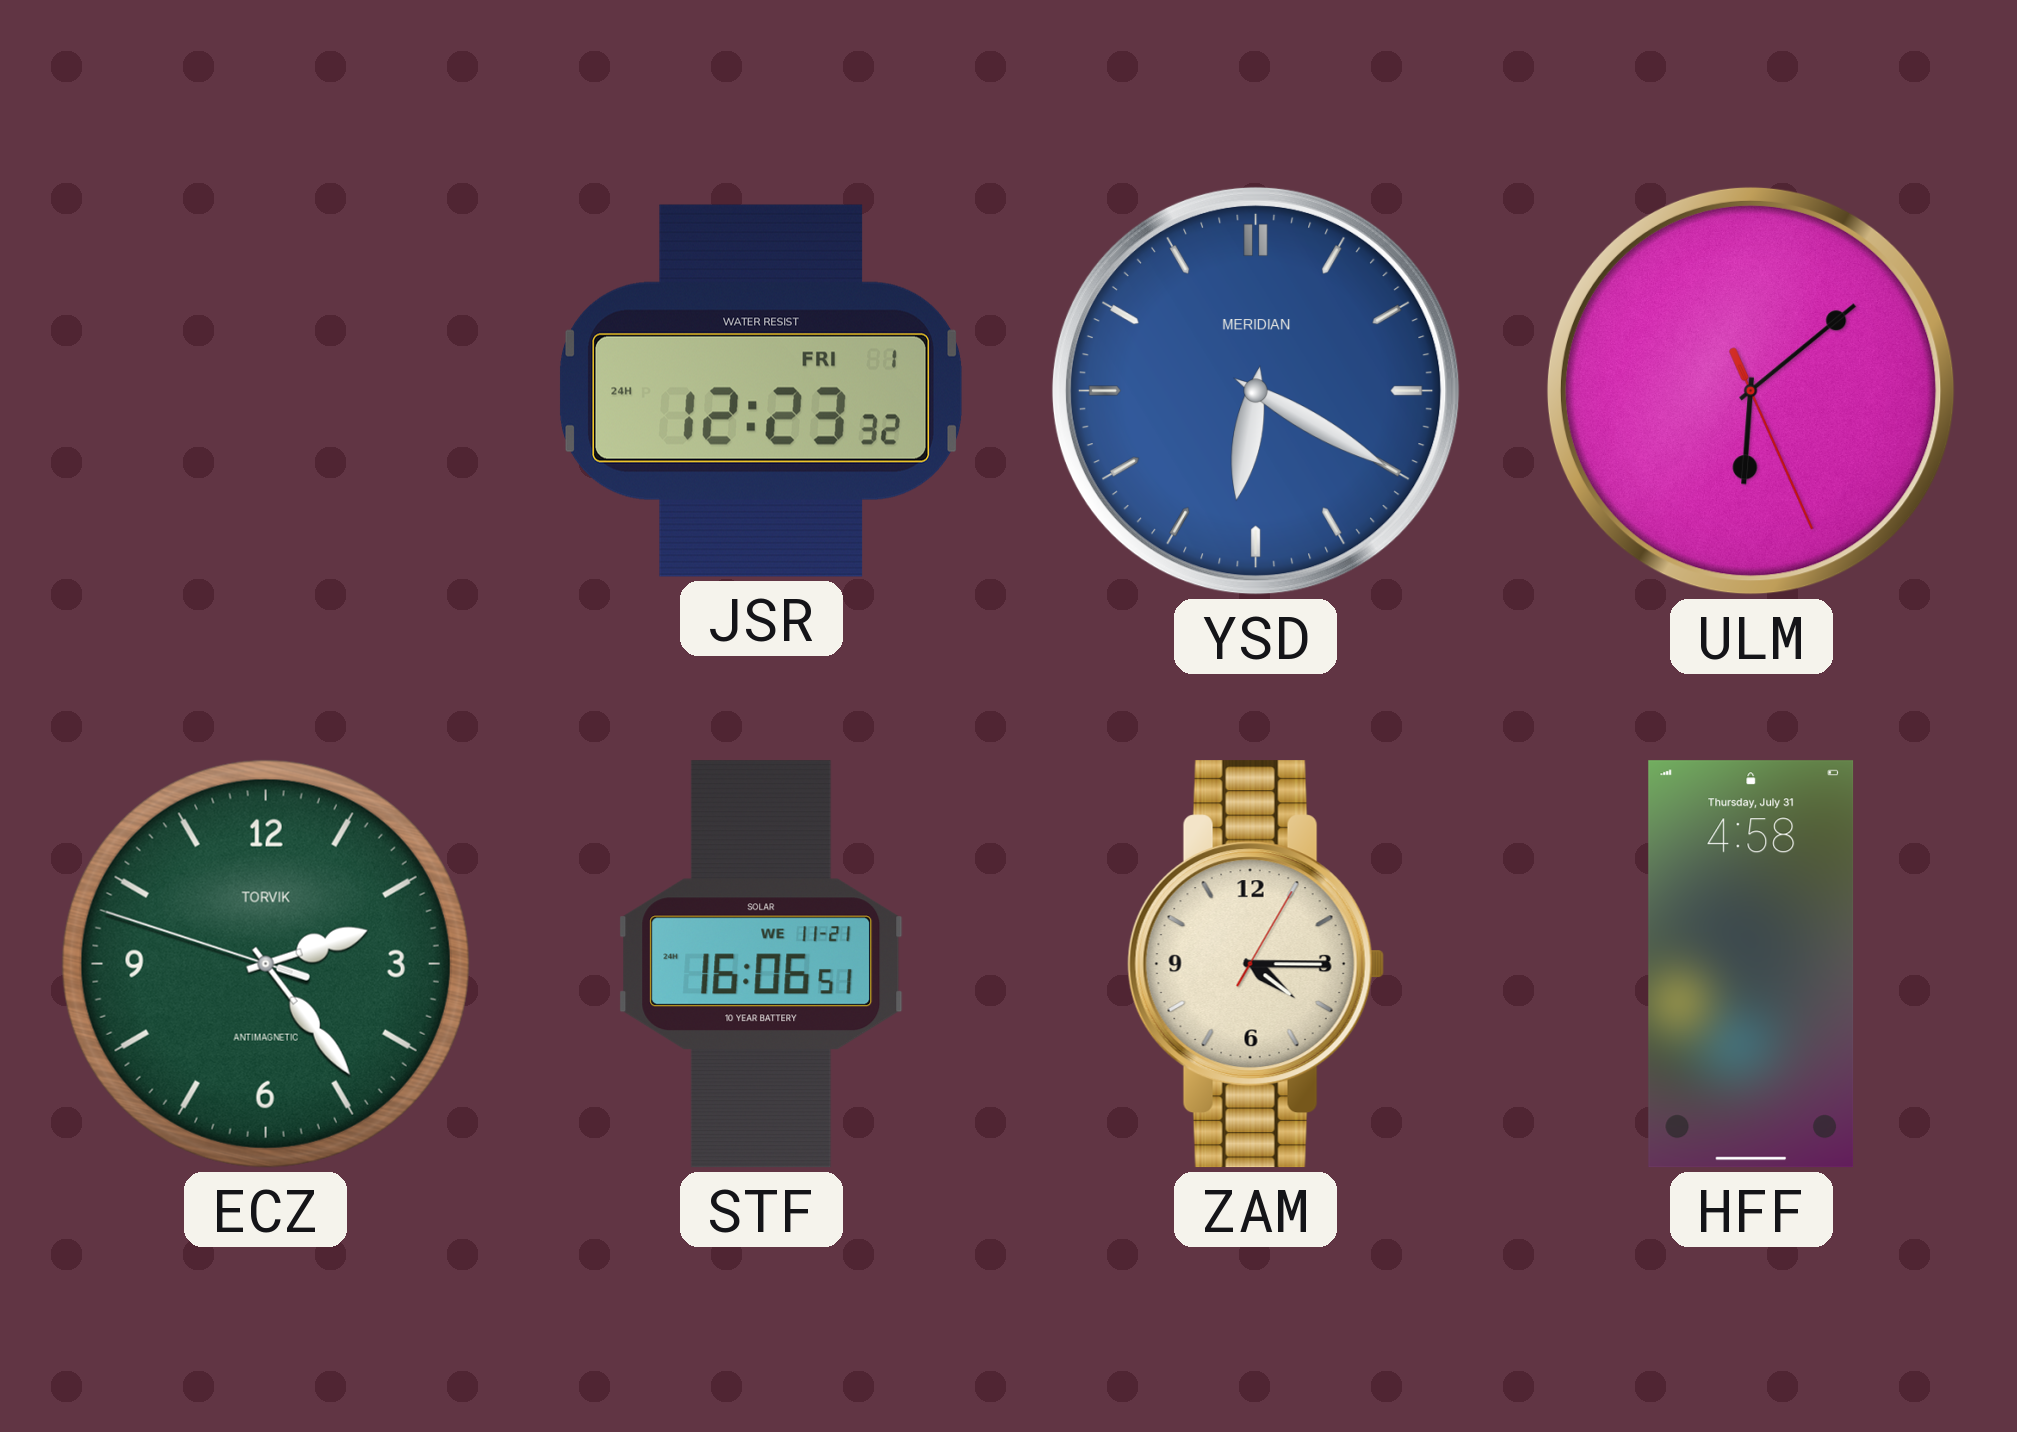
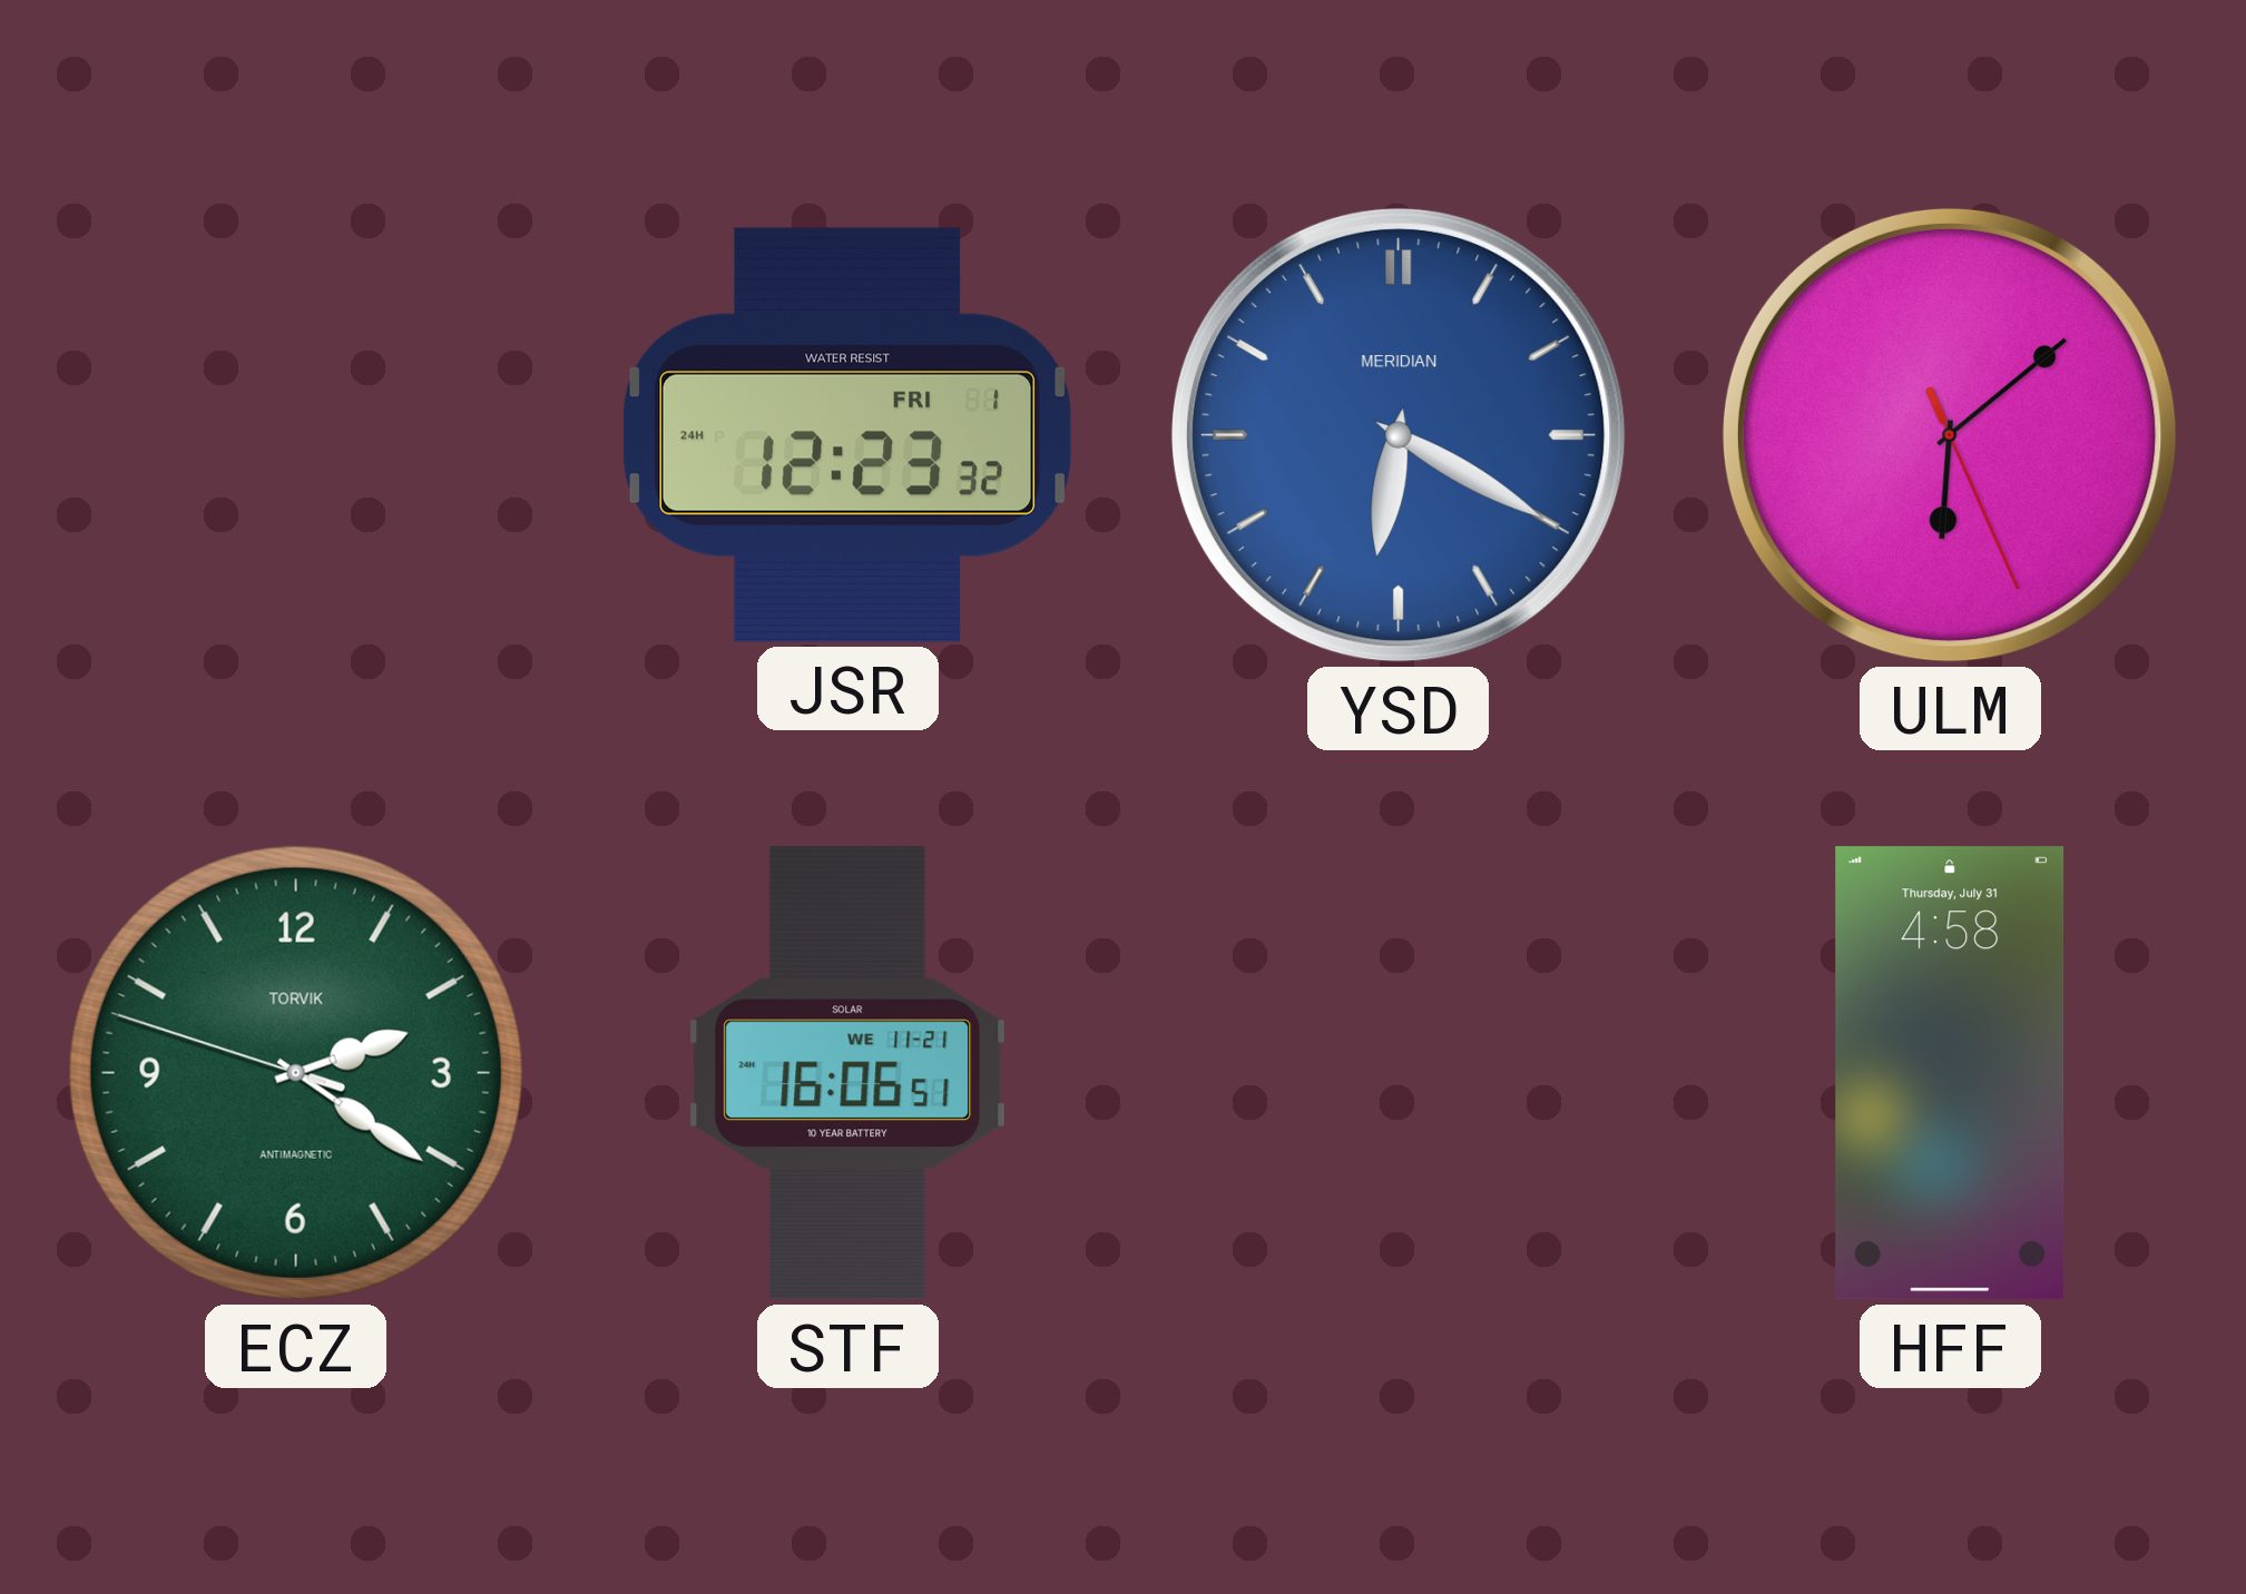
ECZ: 2:23 -> 2:20
ZAM: 4:15 -> none
